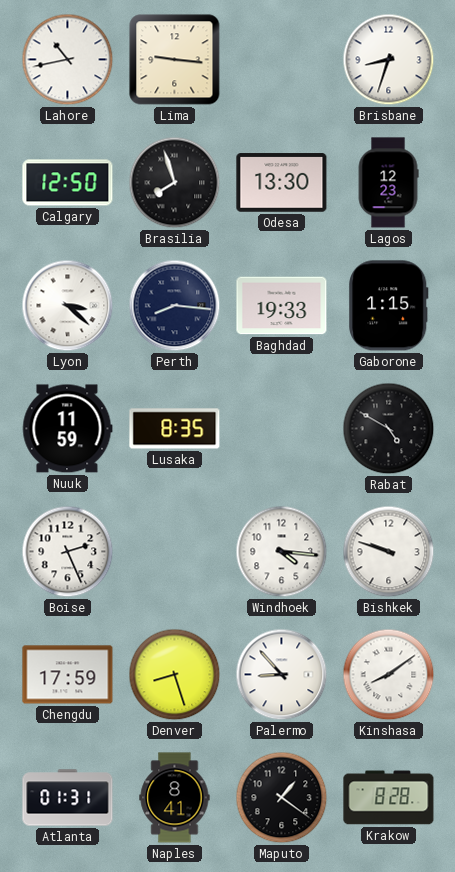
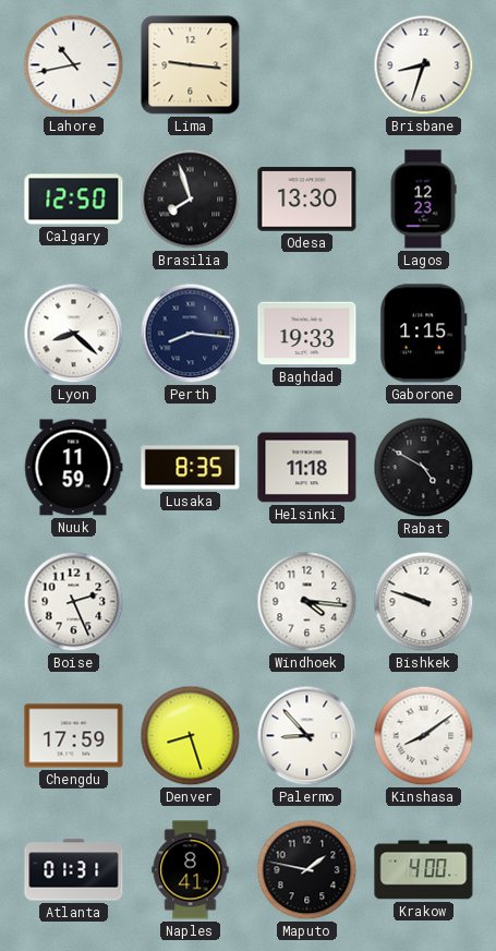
Lyon: 3:22 -> 8:22
Helsinki: none -> 11:18
Maputo: 1:21 -> 1:47
Krakow: 8:28 -> 4:00
